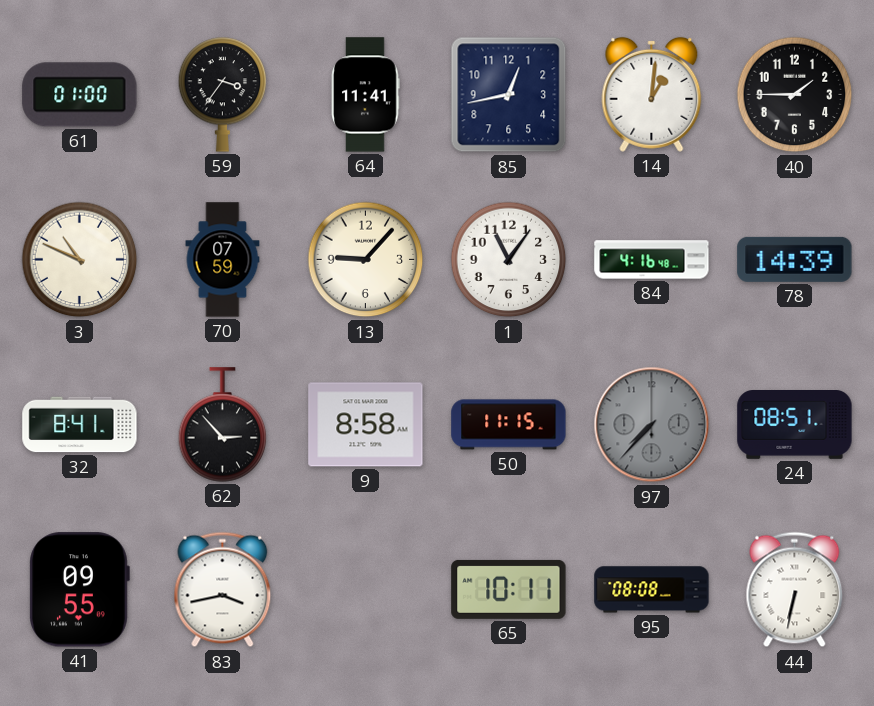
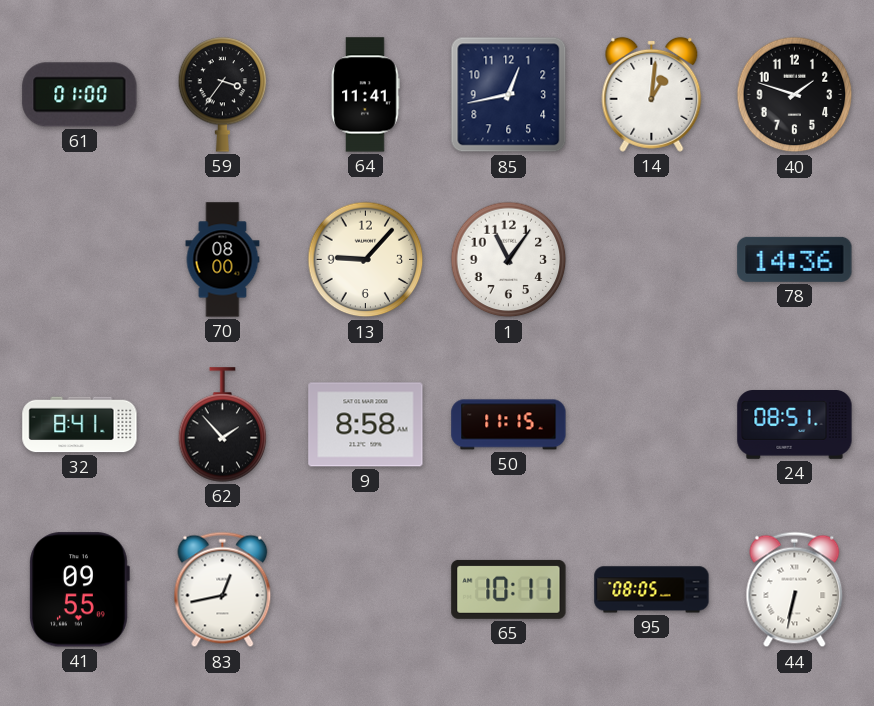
40: 1:45 -> 1:48
3: 10:49 -> none
70: 07:59 -> 08:00
84: 4:16 -> none
78: 14:39 -> 14:36
62: 2:53 -> 1:53
97: 7:37 -> none
83: 3:43 -> 12:43
95: 08:08 -> 08:05
